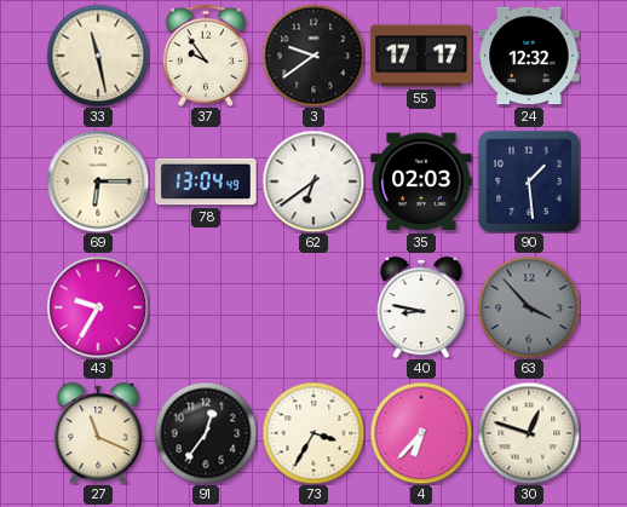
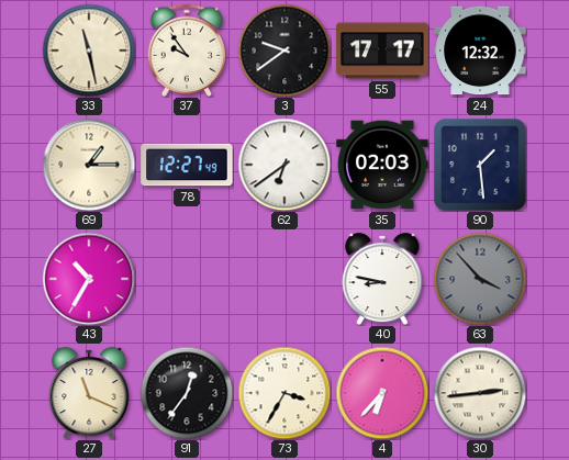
69: 6:15 -> 1:15
78: 13:04 -> 12:27
43: 9:35 -> 10:35
30: 12:48 -> 2:44
